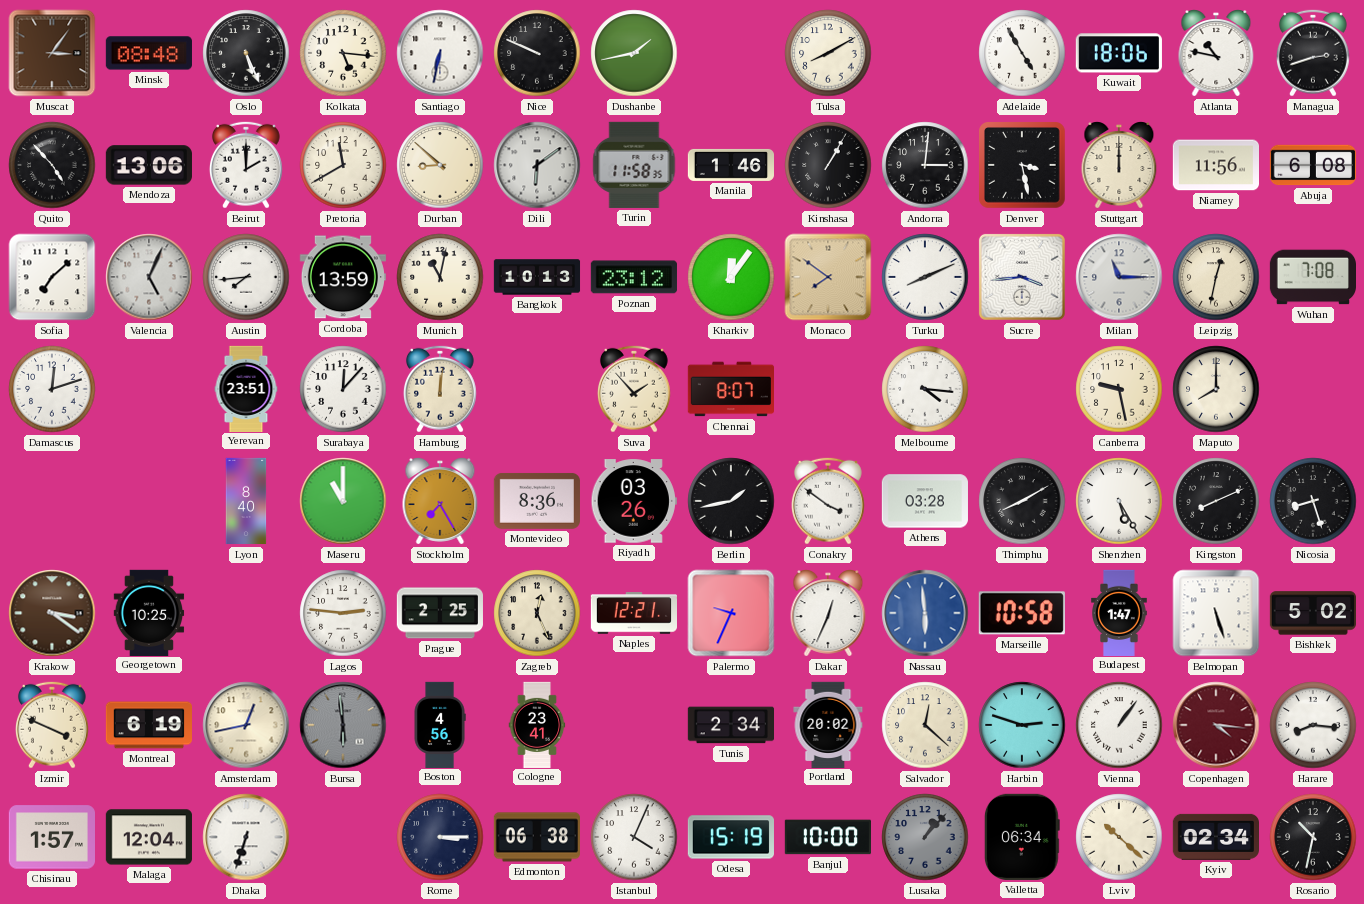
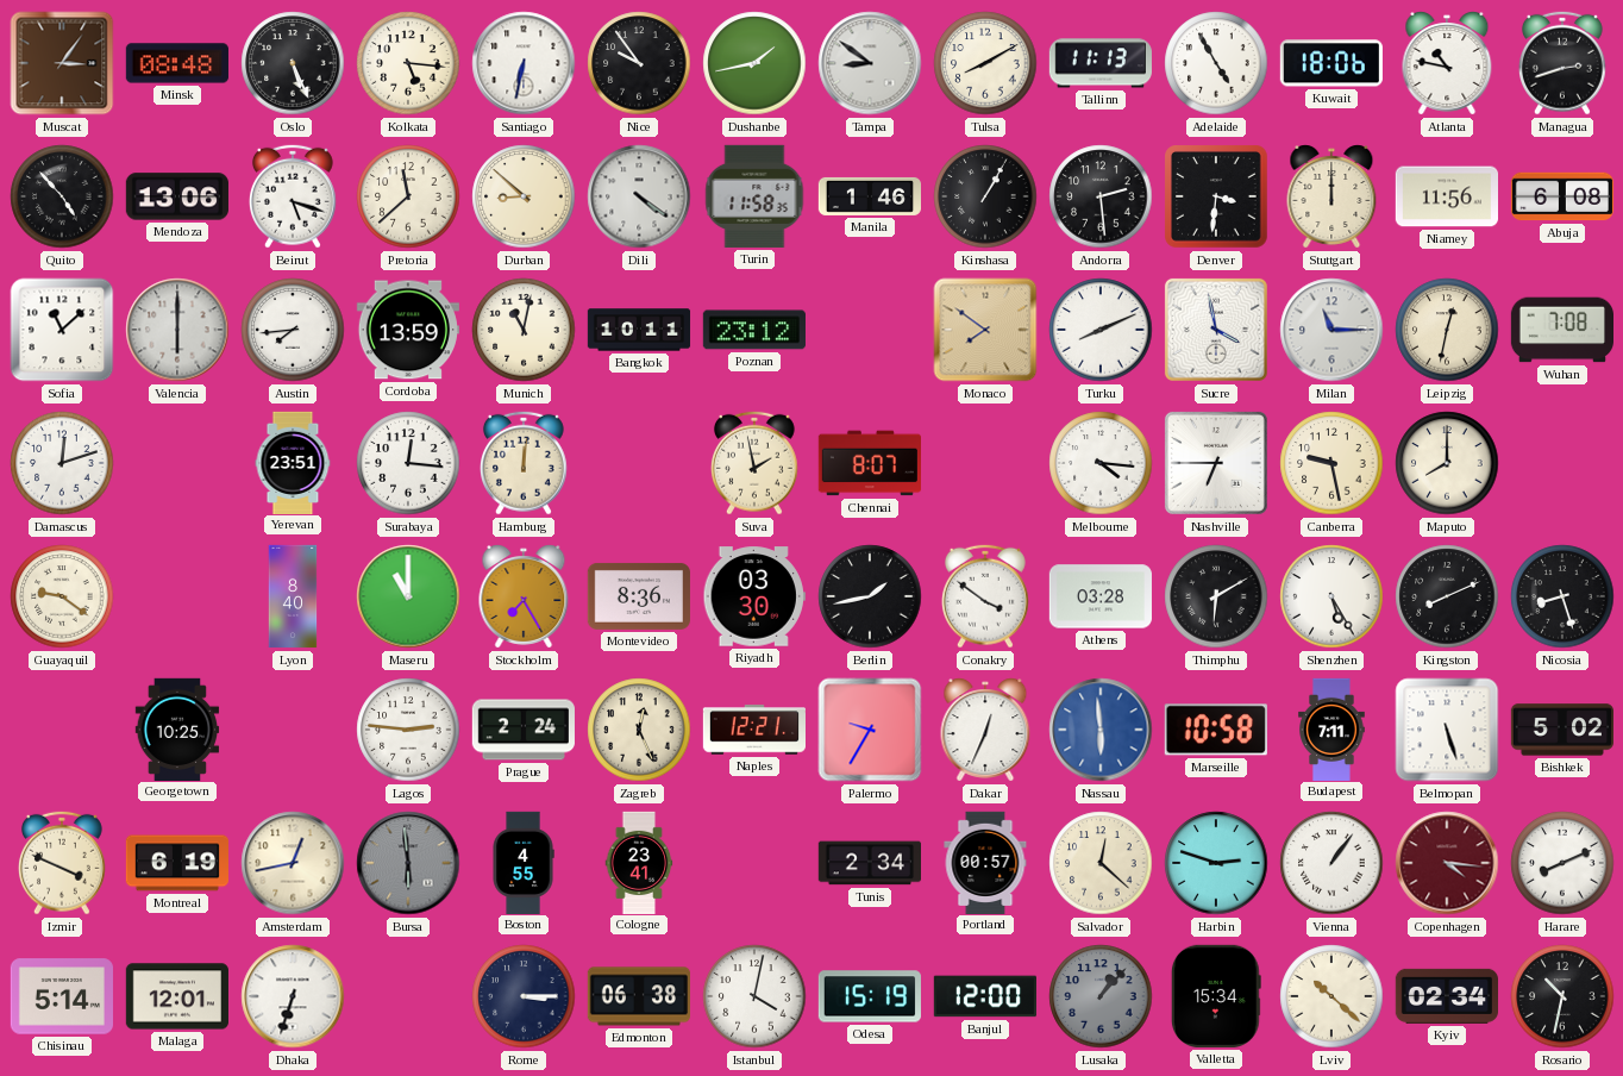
Nice: 9:49 -> 9:54
Tampa: none -> 8:51
Tallinn: none -> 11:13
Beirut: 2:00 -> 5:18
Pretoria: 11:40 -> 11:38
Dili: 6:09 -> 4:21
Andorra: 3:01 -> 2:29
Denver: 3:28 -> 3:31
Sofia: 7:08 -> 11:08
Valencia: 5:04 -> 6:00
Bangkok: 10:13 -> 10:11
Kharkiv: 12:06 -> none
Sucre: 3:44 -> 3:58
Surabaya: 12:07 -> 12:16
Suva: 1:53 -> 1:58
Nashville: none -> 6:45
Guayaquil: none -> 9:21
Riyadh: 03:26 -> 03:30
Thimphu: 8:10 -> 6:10
Krakow: 3:21 -> none
Prague: 2:25 -> 2:24
Palermo: 9:34 -> 9:35
Budapest: 1:47 -> 7:11
Boston: 4:56 -> 4:55
Portland: 20:02 -> 00:57
Harare: 8:16 -> 8:11
Chisinau: 1:57 -> 5:14
Malaga: 12:04 -> 12:01
Istanbul: 4:04 -> 4:02
Banjul: 10:00 -> 12:00
Valletta: 06:34 -> 15:34
